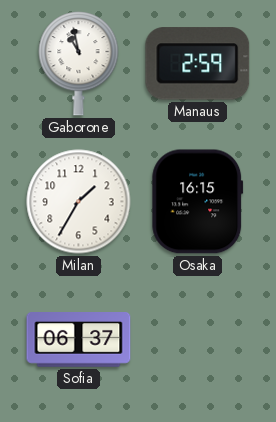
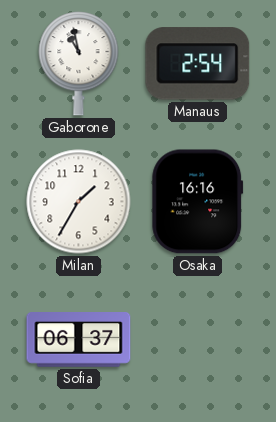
Manaus: 2:59 -> 2:54
Osaka: 16:15 -> 16:16
